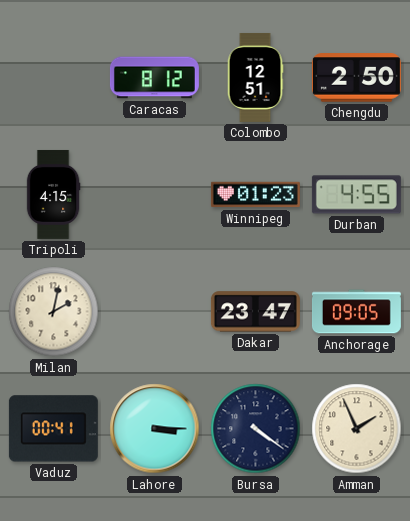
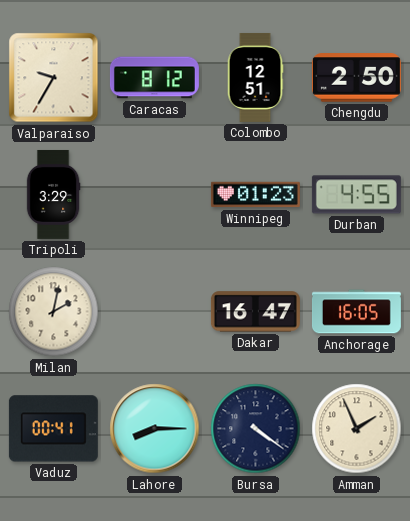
Valparaiso: none -> 9:35
Tripoli: 4:15 -> 3:29
Dakar: 23:47 -> 16:47
Anchorage: 09:05 -> 16:05
Lahore: 3:15 -> 8:15
